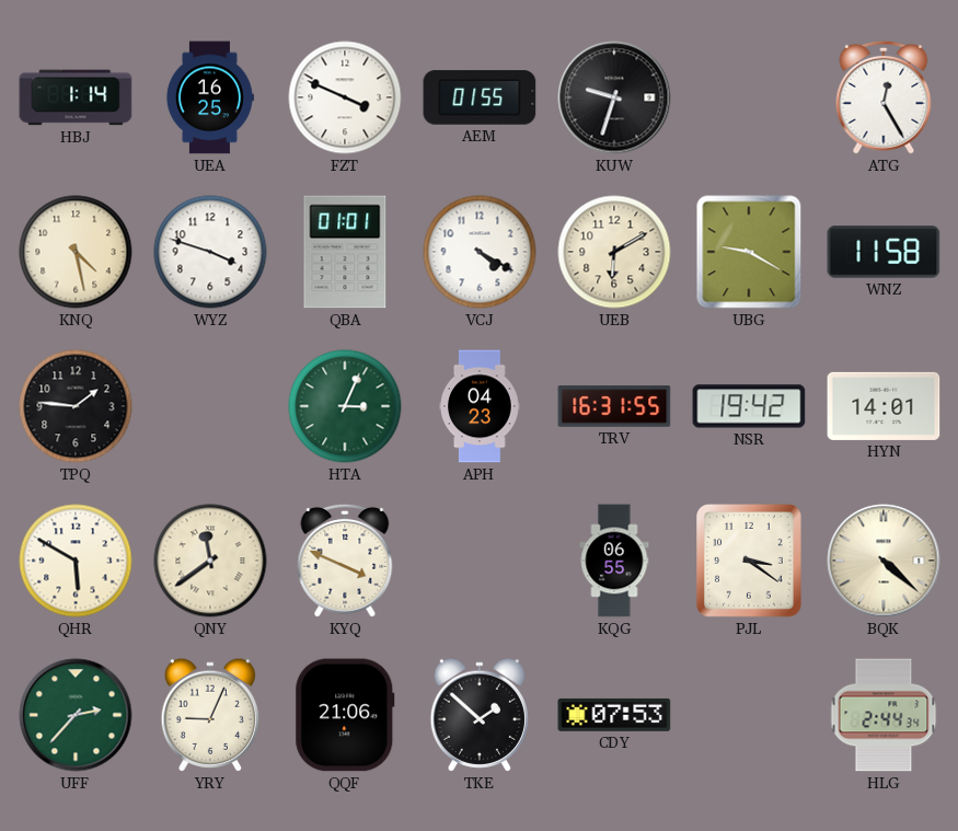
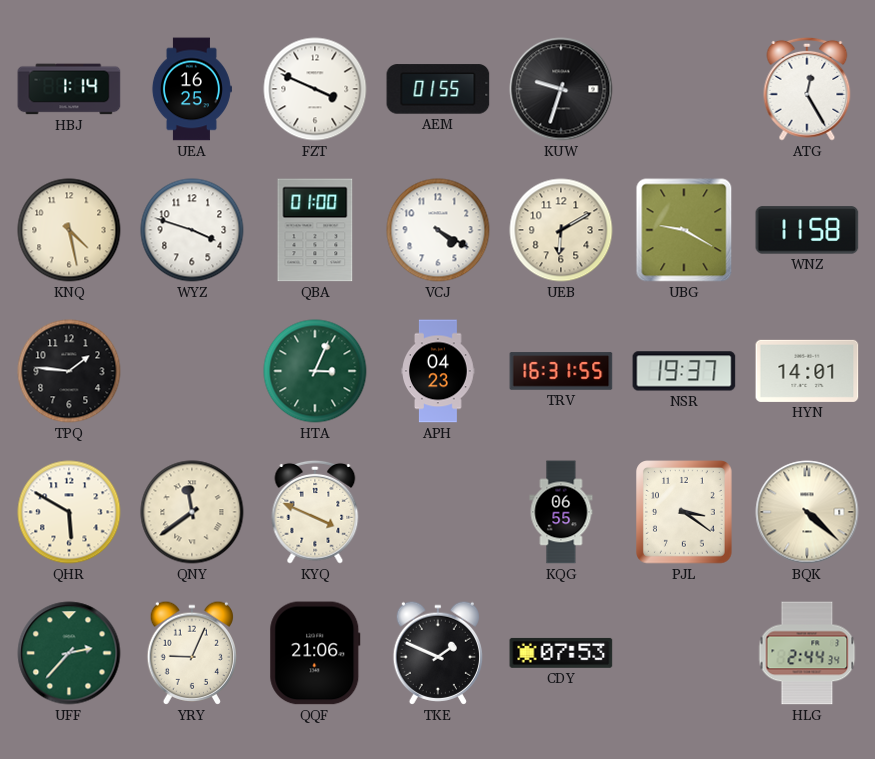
QBA: 01:01 -> 01:00
NSR: 19:42 -> 19:37
TKE: 1:52 -> 1:49
